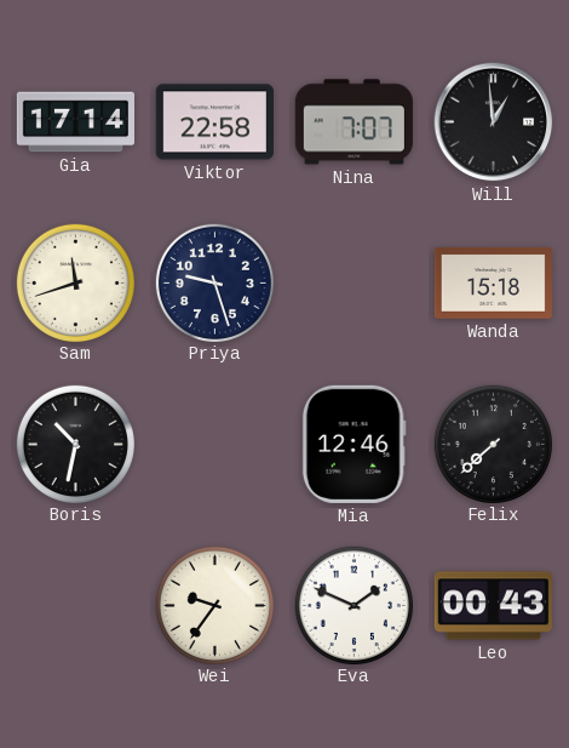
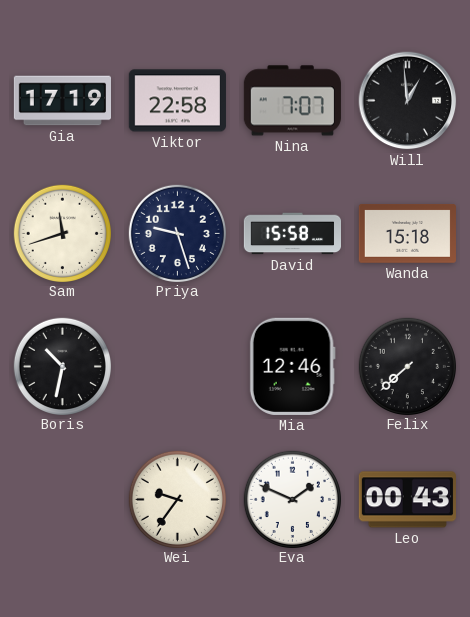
Gia: 17:14 -> 17:19
David: none -> 15:58
